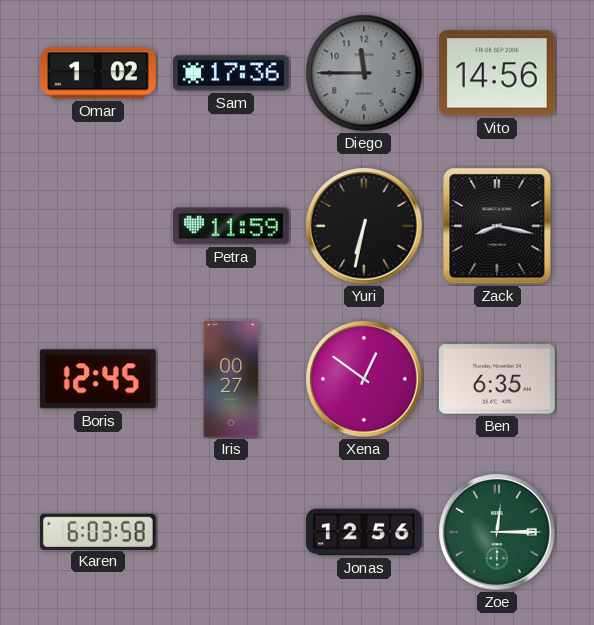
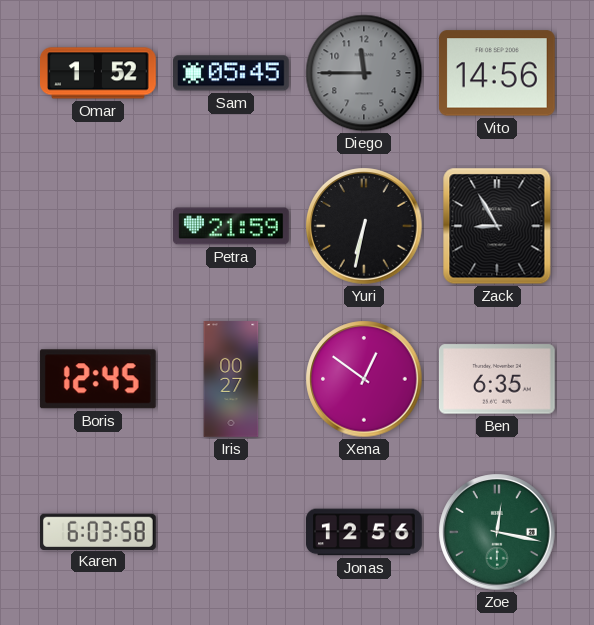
Omar: 1:02 -> 1:52
Sam: 17:36 -> 05:45
Petra: 11:59 -> 21:59
Zack: 8:17 -> 8:55
Zoe: 12:15 -> 12:17
